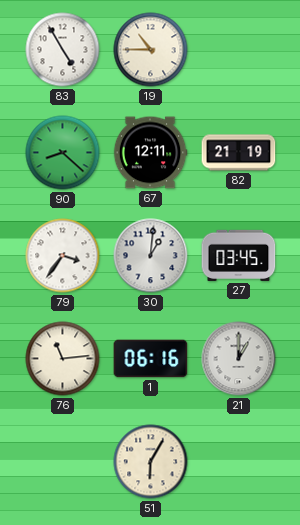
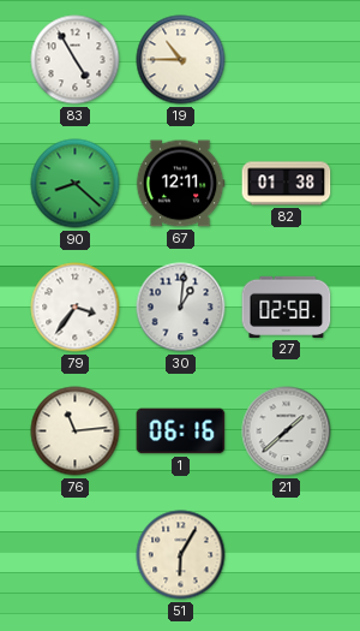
82: 21:19 -> 01:38
27: 03:45 -> 02:58
21: 1:00 -> 1:38
